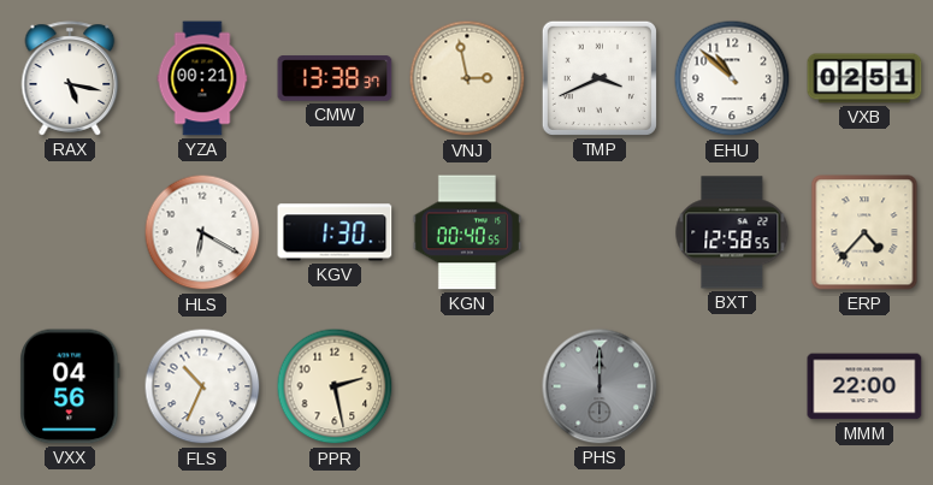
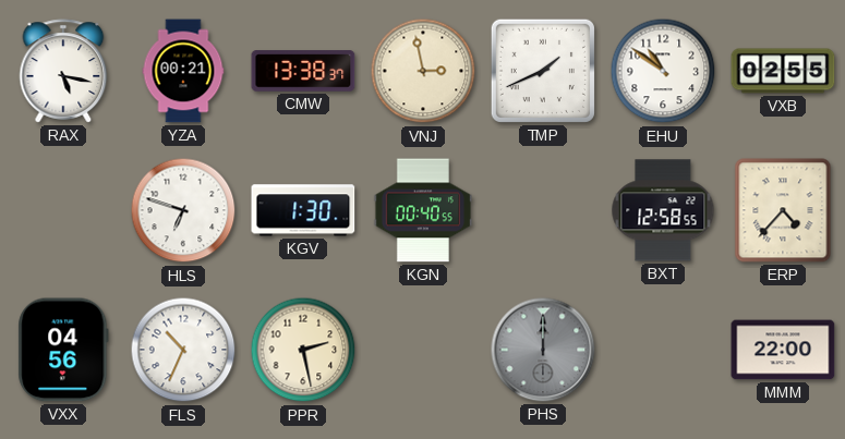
TMP: 3:41 -> 1:41
EHU: 10:52 -> 10:51
VXB: 02:51 -> 02:55
HLS: 6:20 -> 6:48
